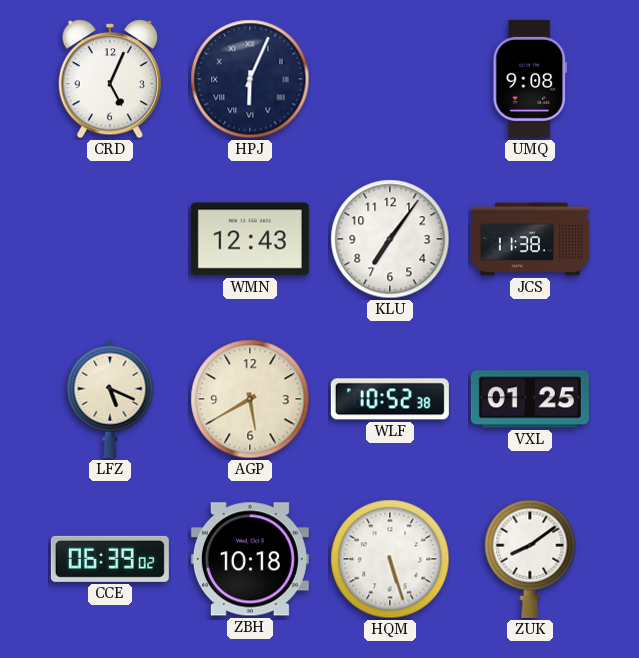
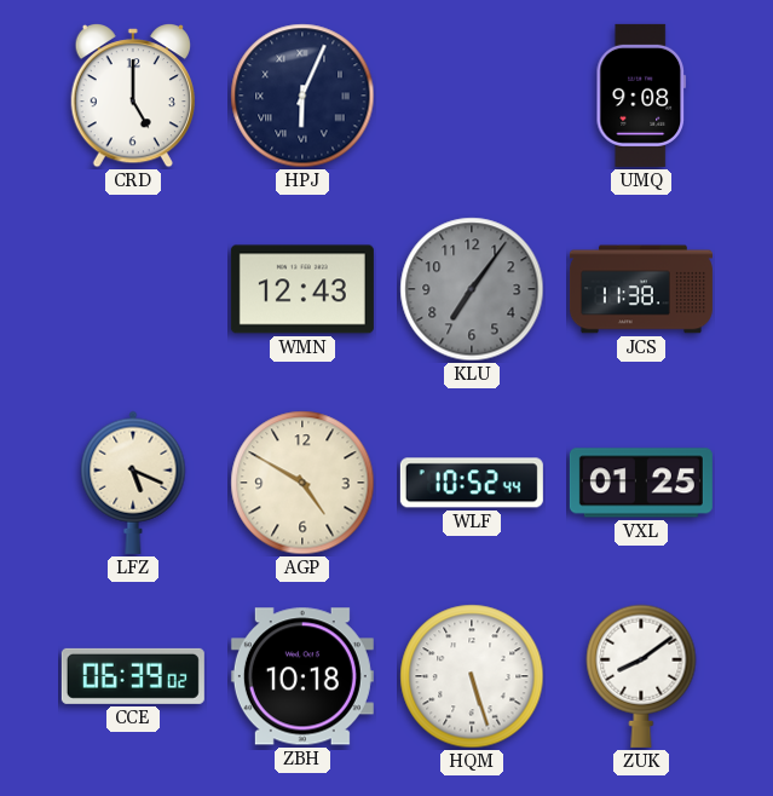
CRD: 5:04 -> 5:00
KLU dial: white -> grey
AGP: 5:40 -> 4:50
WLF: 10:52:38 -> 10:52:44
